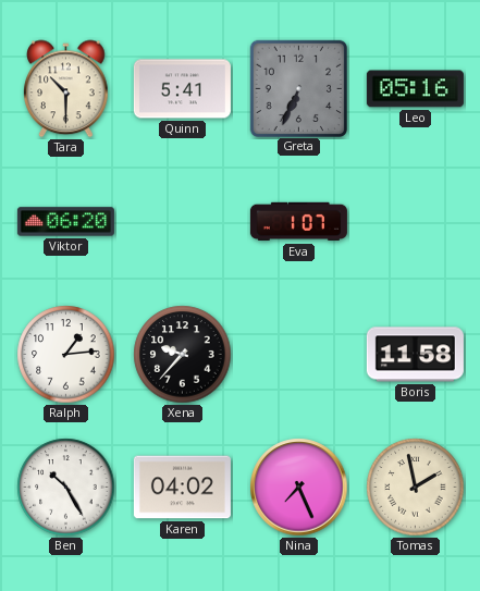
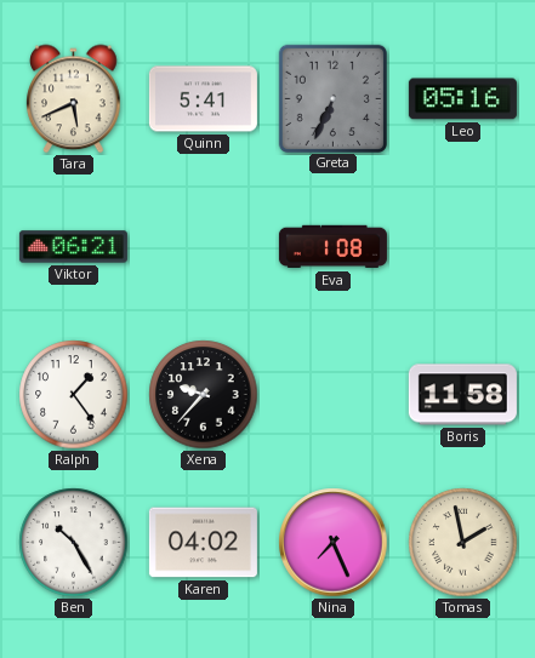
Tara: 10:30 -> 5:41
Viktor: 06:20 -> 06:21
Eva: 1:07 -> 1:08
Ralph: 1:14 -> 1:24
